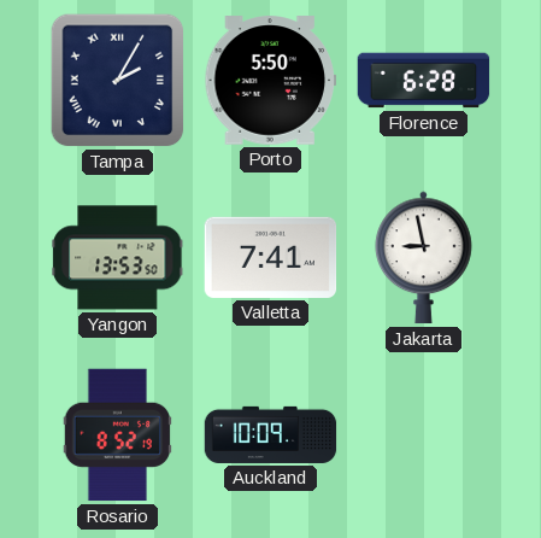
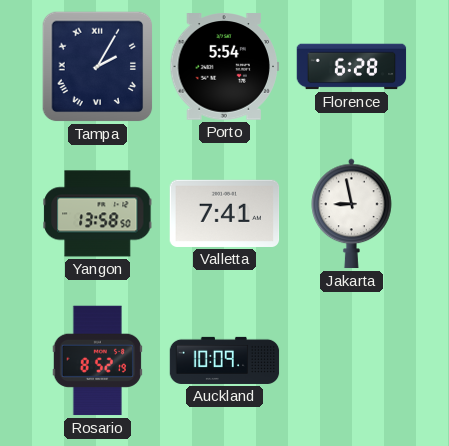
Porto: 5:50 -> 5:54
Yangon: 13:53 -> 13:58
